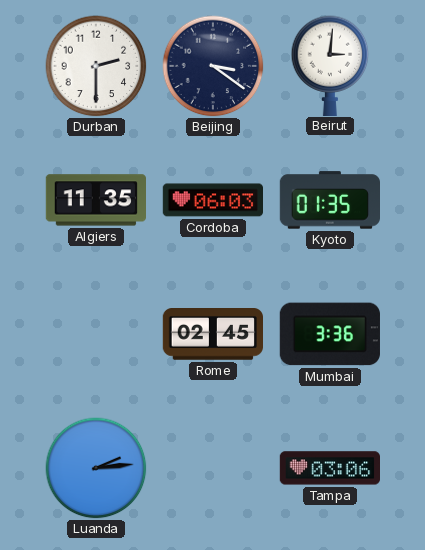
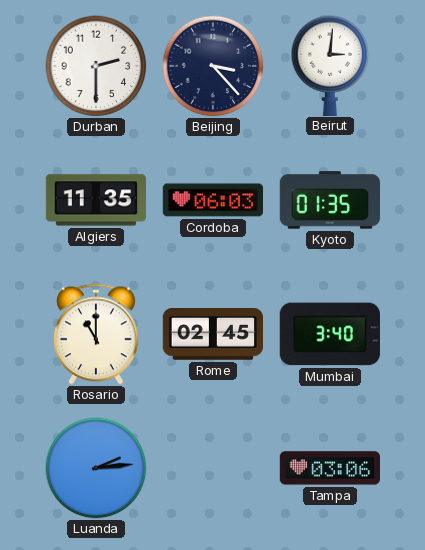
Beijing: 3:21 -> 3:23
Rosario: none -> 11:00
Mumbai: 3:36 -> 3:40
